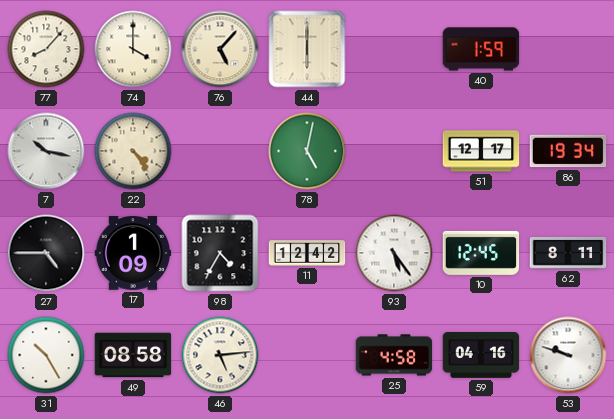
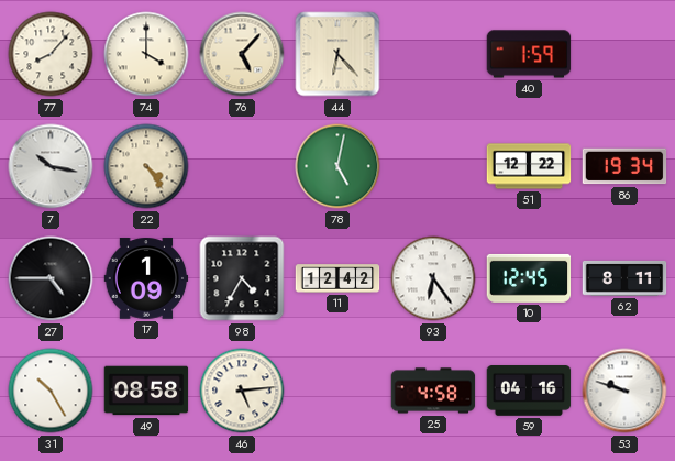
44: 6:00 -> 6:23
51: 12:17 -> 12:22
93: 5:24 -> 6:24
